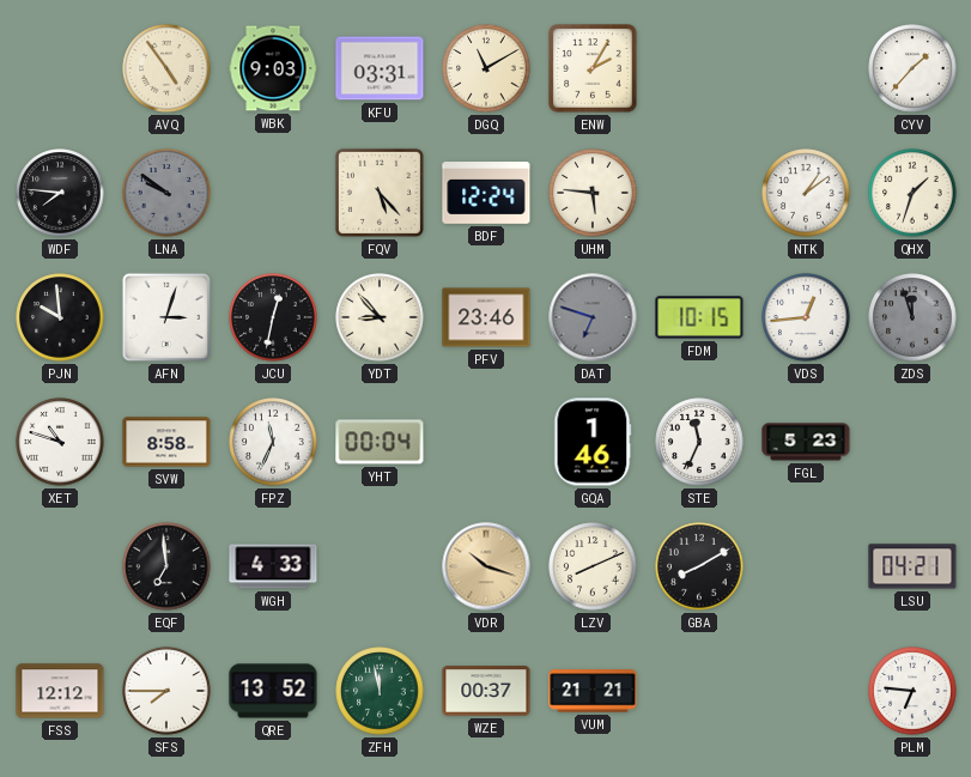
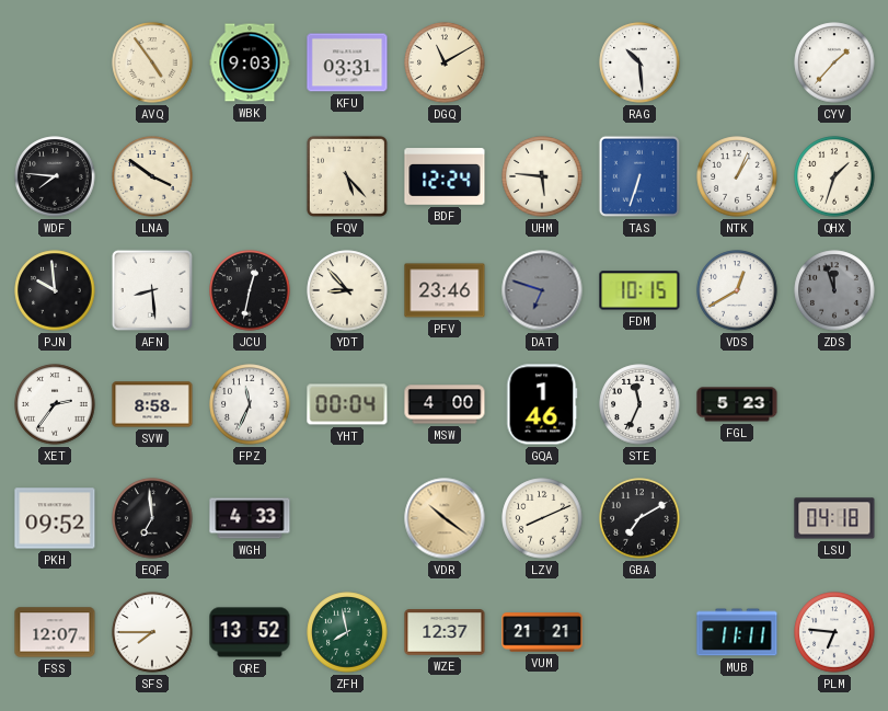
ENW: 2:05 -> none
RAG: none -> 10:29
LNA: 9:51 -> 3:51
LNA dial: grey -> cream
TAS: none -> 6:33
NTK: 1:09 -> 1:04
AFN: 3:03 -> 8:29
VDS: 12:44 -> 12:40
XET: 10:48 -> 2:36
MSW: none -> 4:00
PKH: none -> 09:52
VDR: 10:18 -> 10:21
GBA: 8:10 -> 7:10
LSU: 04:21 -> 04:18
FSS: 12:12 -> 12:07
ZFH: 11:58 -> 7:58
WZE: 00:37 -> 12:37
MUB: none -> 11:11
